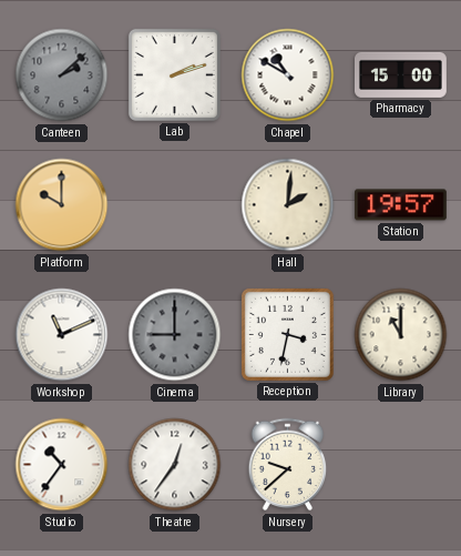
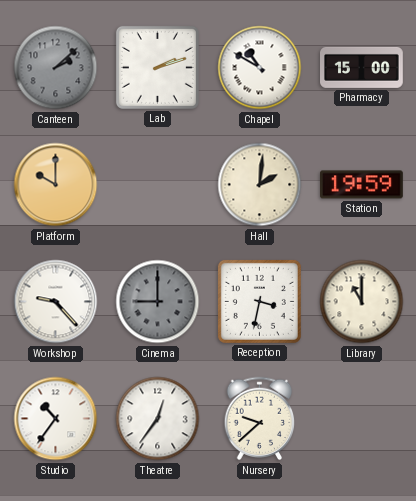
Station: 19:57 -> 19:59
Workshop: 11:11 -> 9:23
